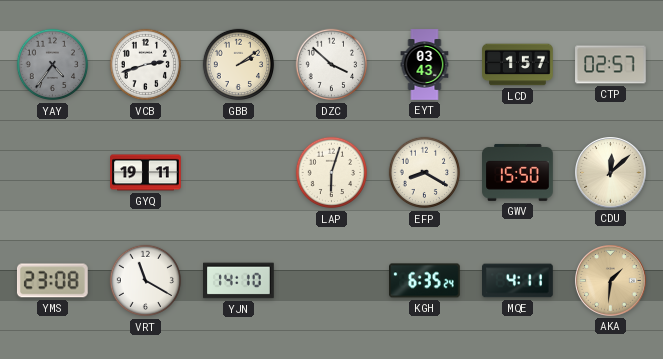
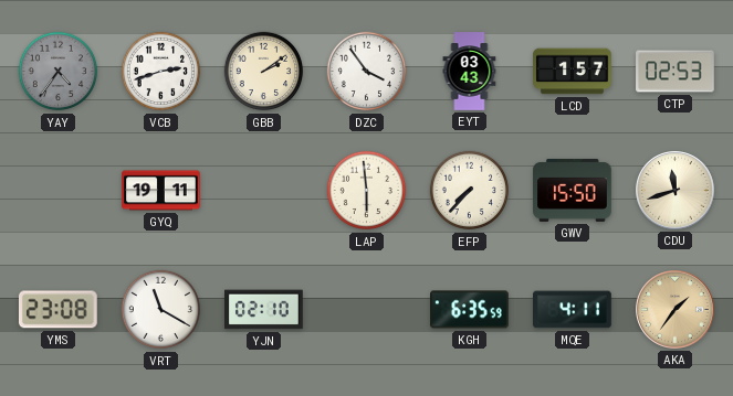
DZC: 3:52 -> 3:54
CTP: 02:57 -> 02:53
LAP: 6:03 -> 5:59
EFP: 8:20 -> 7:37
CDU: 12:08 -> 11:42
YJN: 14:10 -> 02:10
KGH: 6:35:24 -> 6:35:59
AKA: 1:31 -> 1:36
